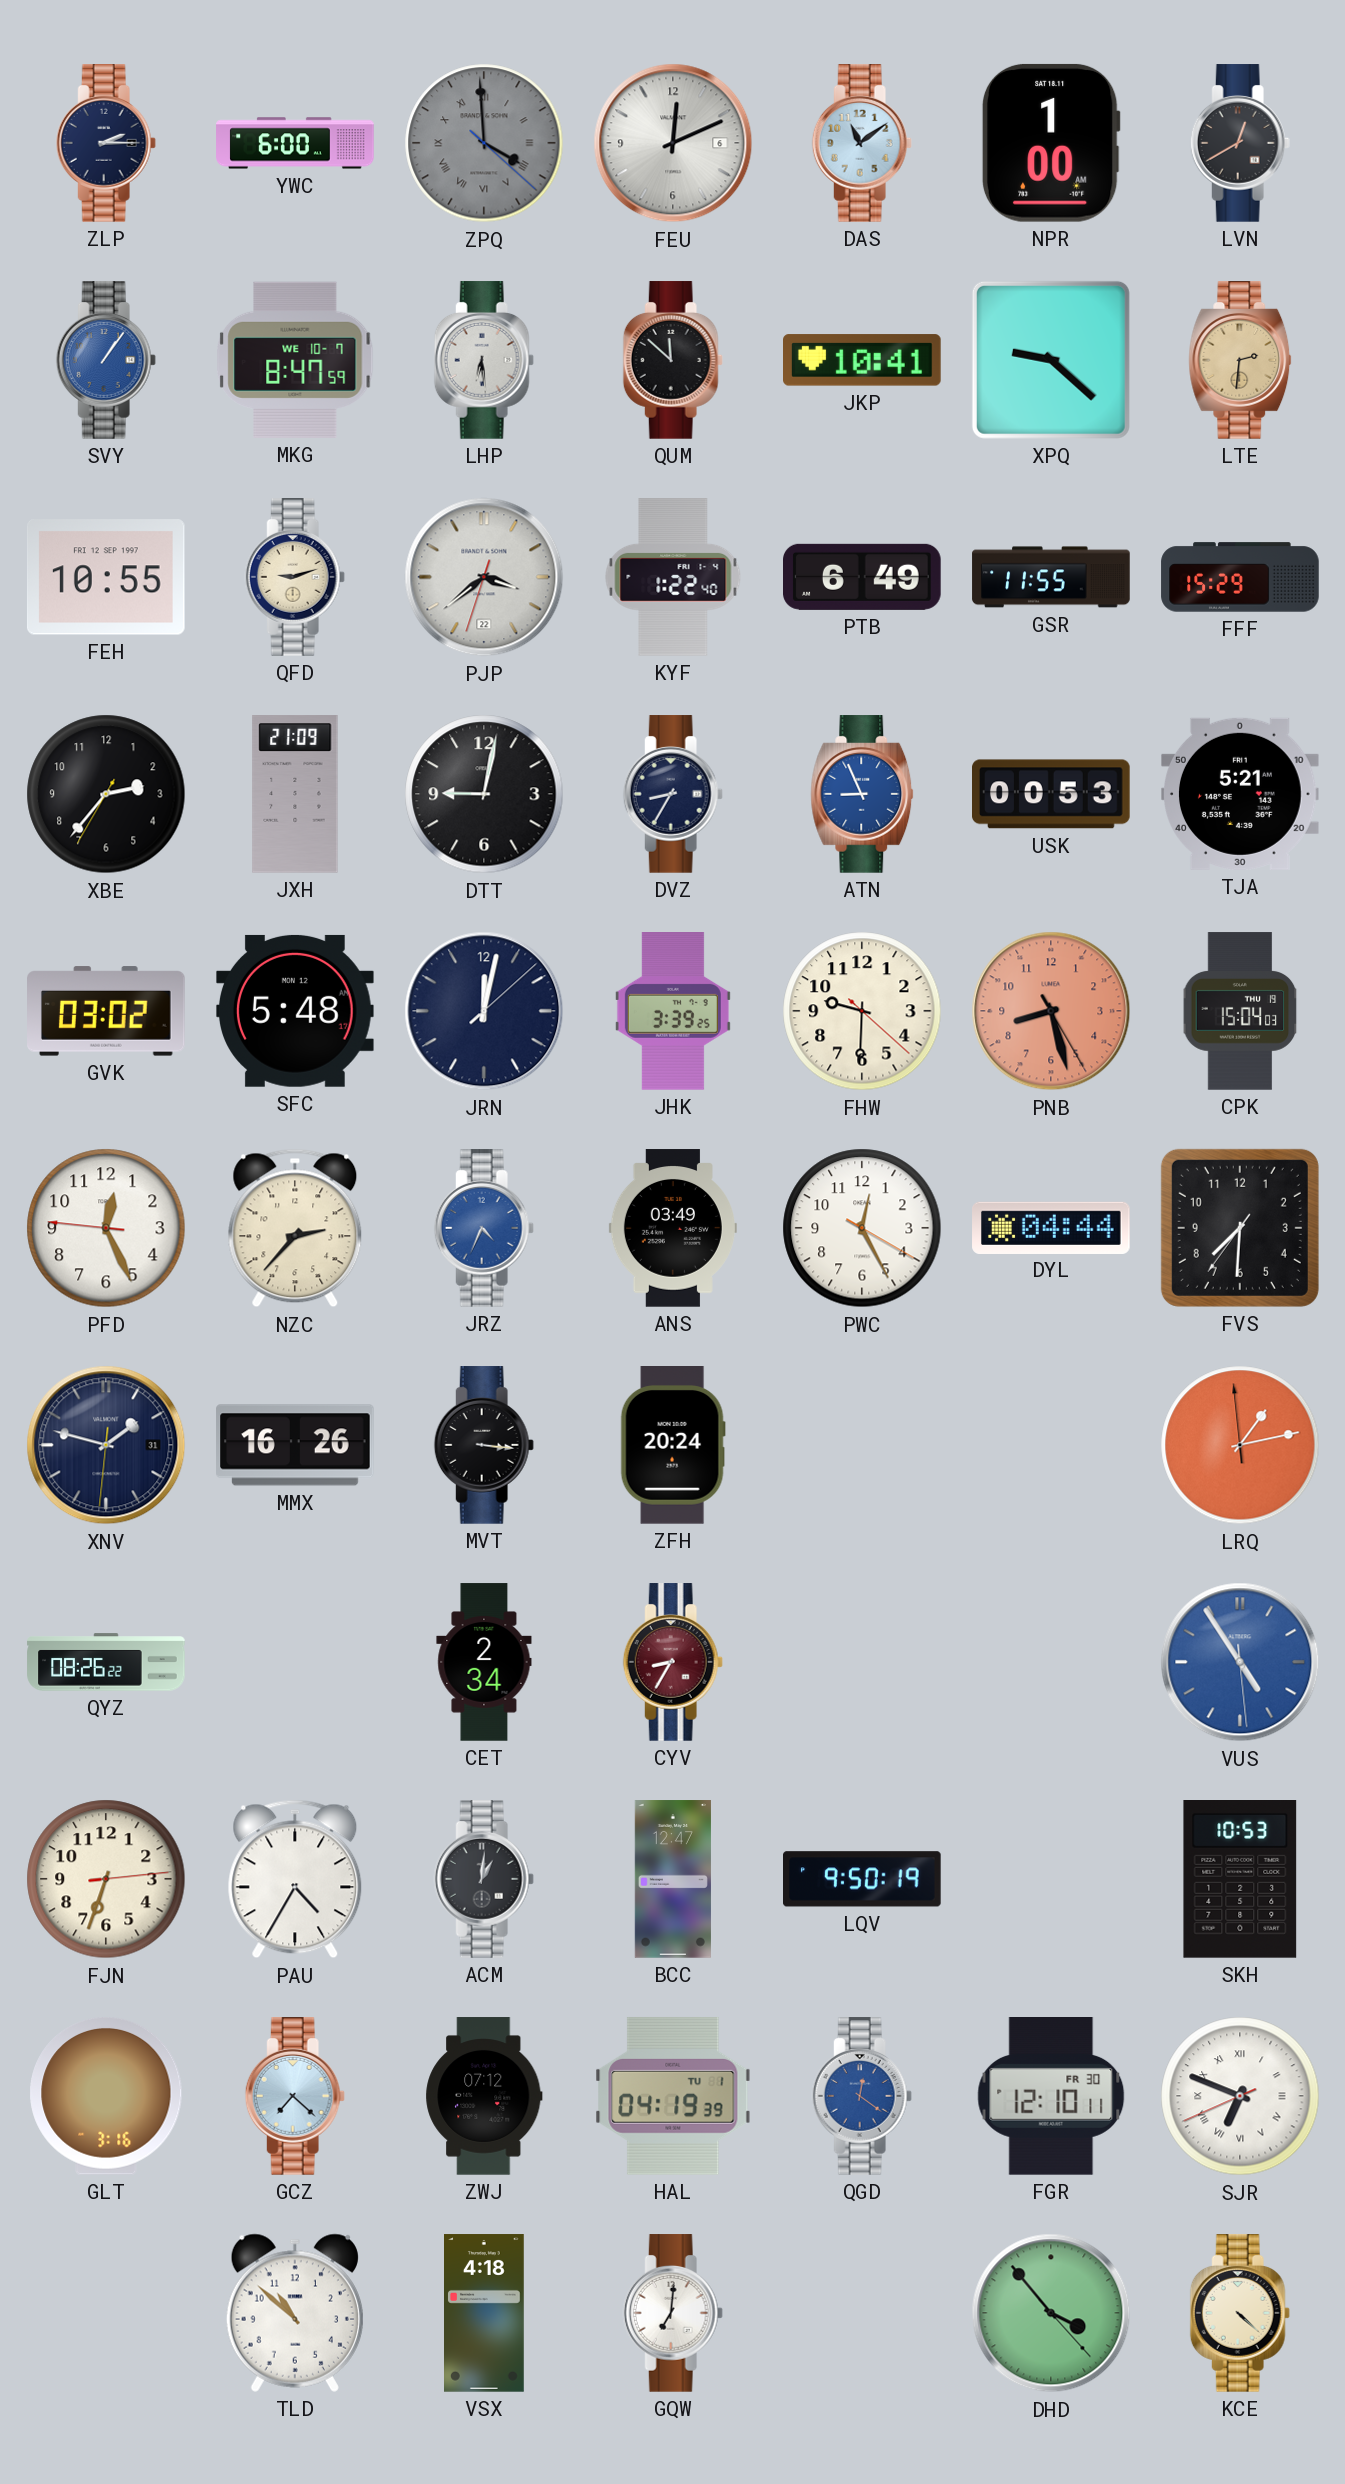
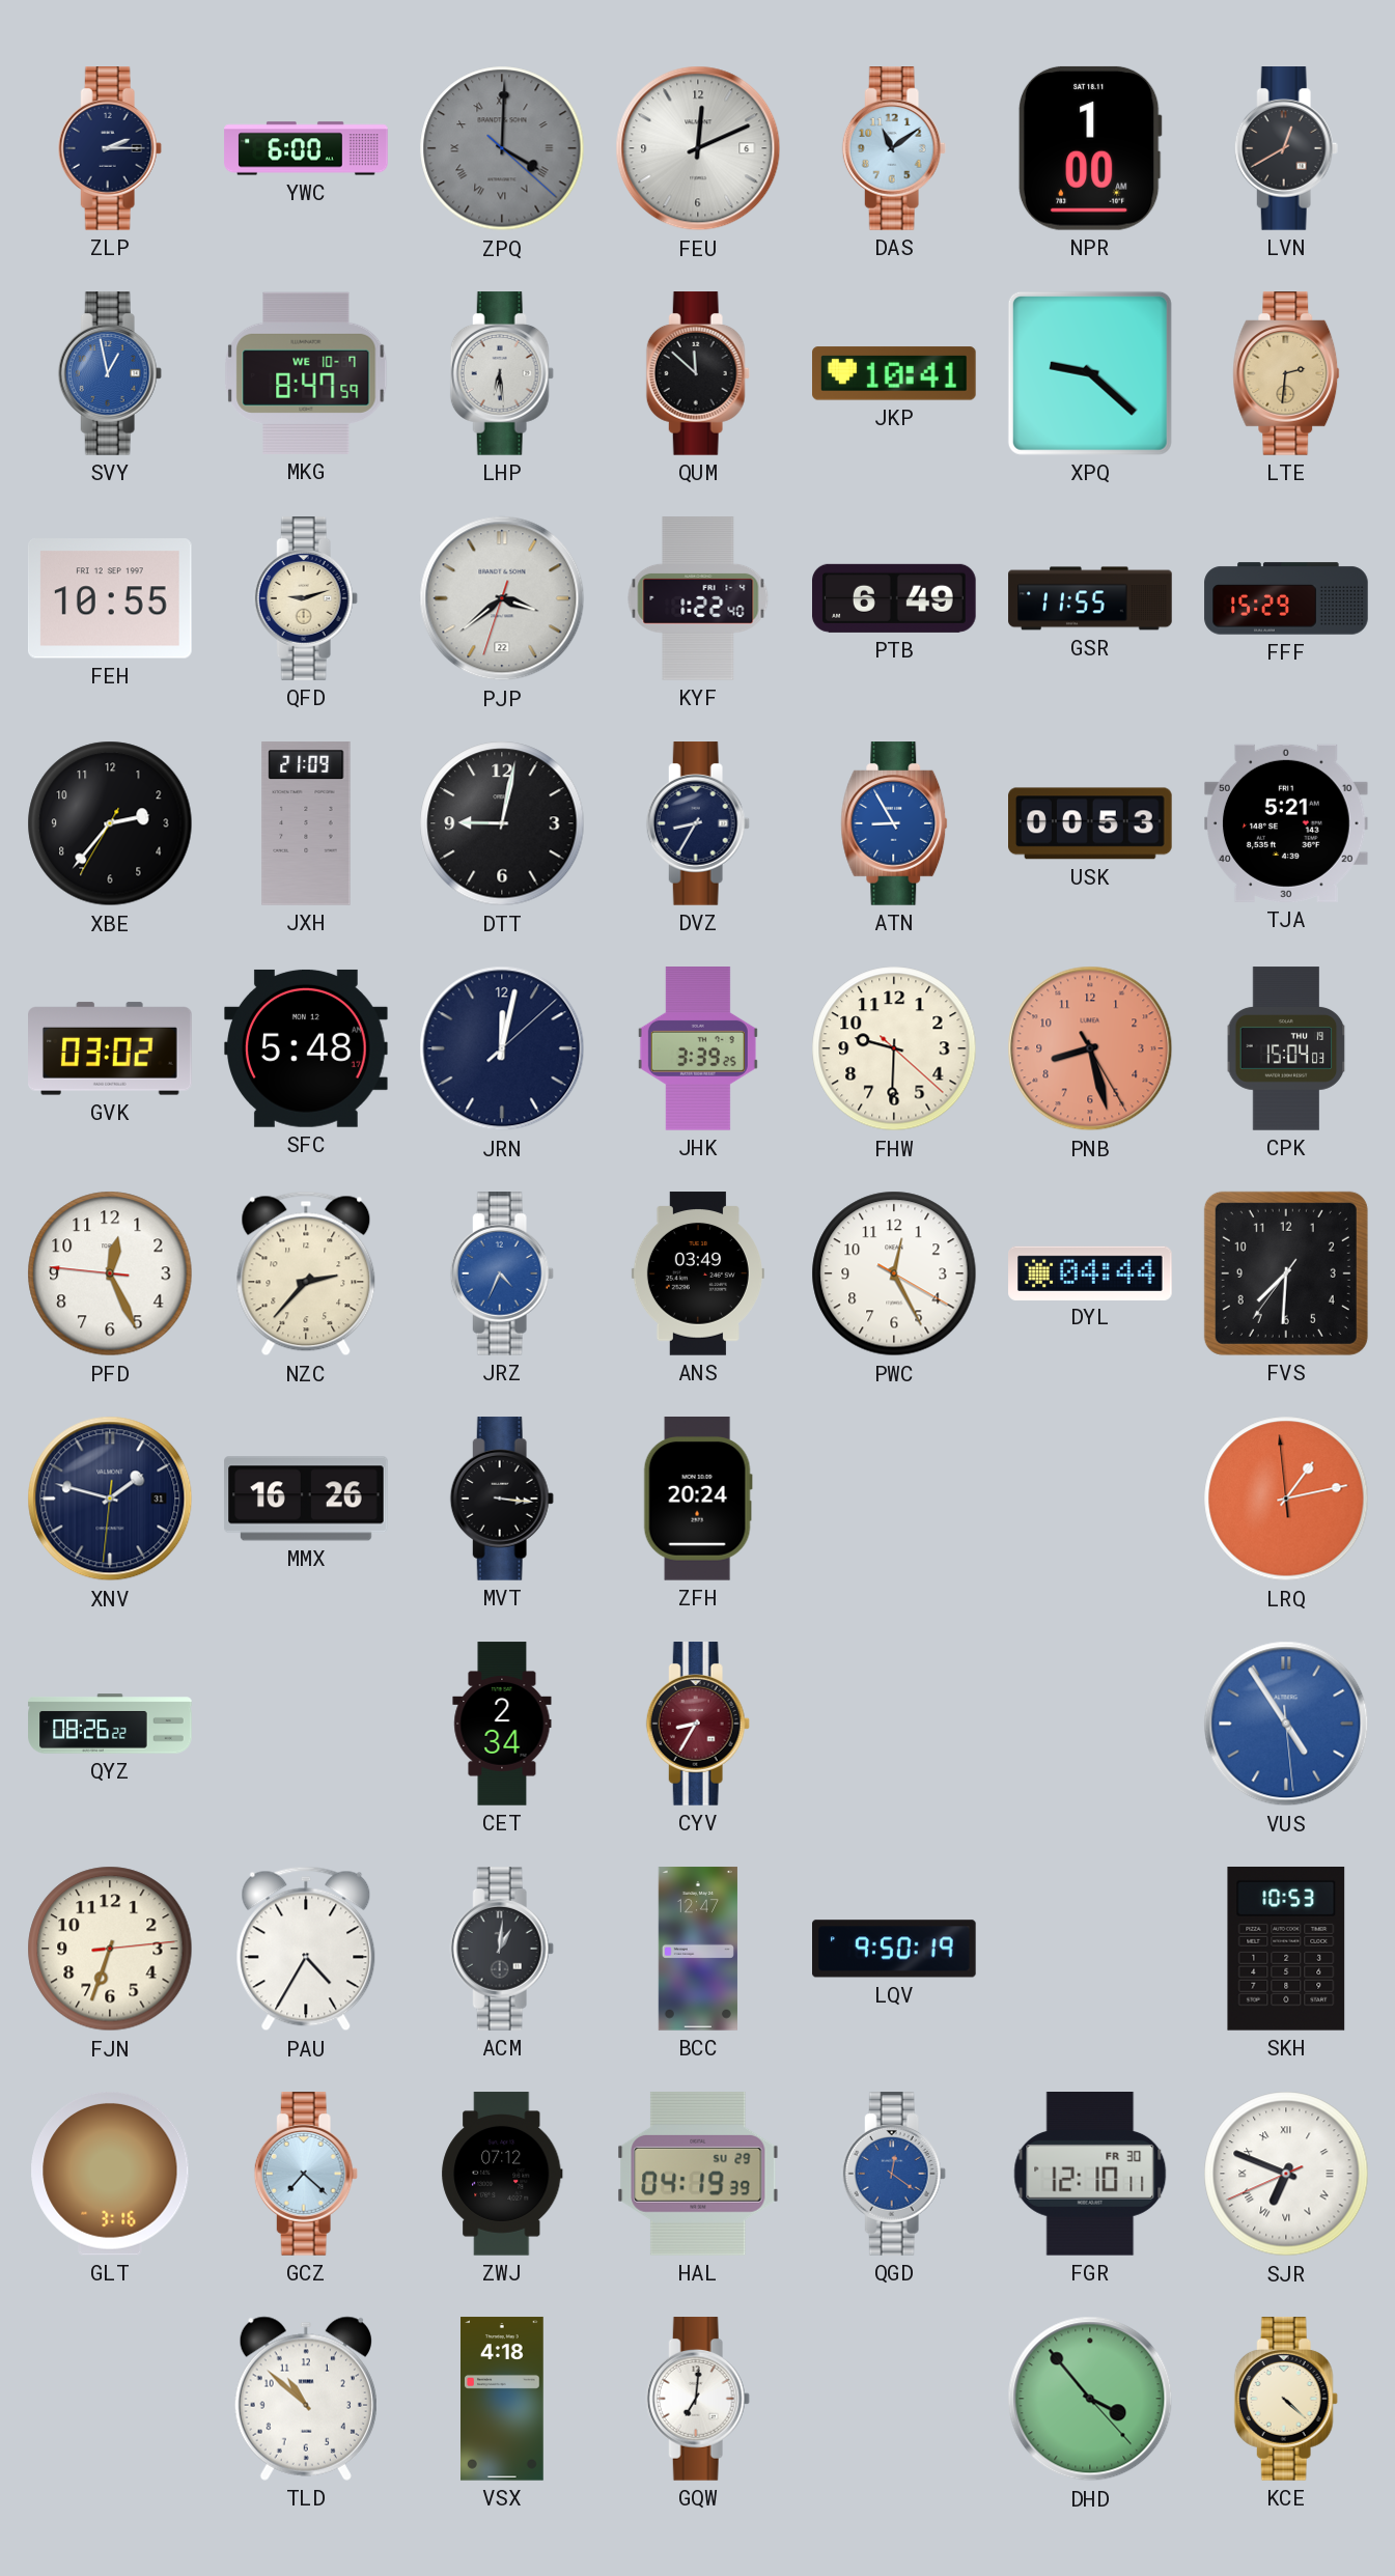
ZPQ: 3:59 -> 4:00
SVY: 1:06 -> 12:58
ATN: 8:56 -> 8:55
HAL date: TU 1 -> SU 29
